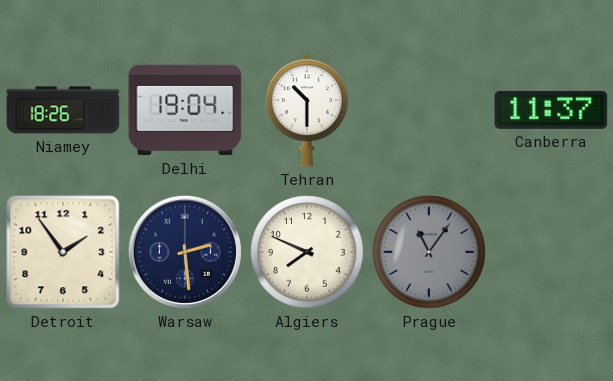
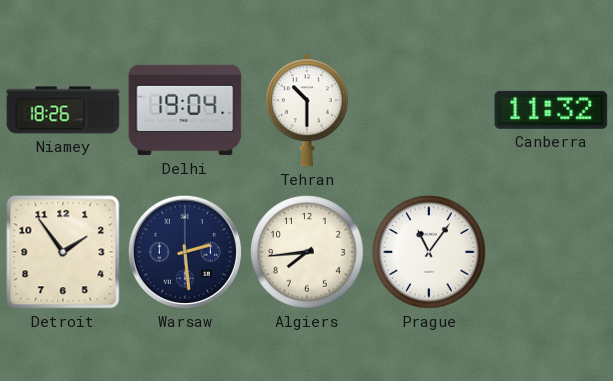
Canberra: 11:37 -> 11:32
Algiers: 7:49 -> 7:44
Prague dial: grey -> white
